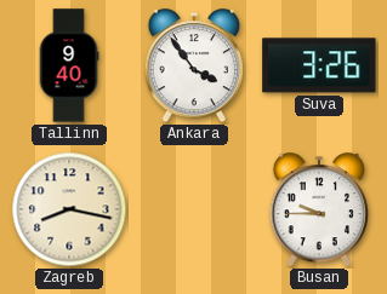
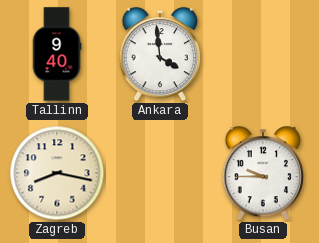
Ankara: 3:54 -> 3:59
Suva: 3:26 -> none
